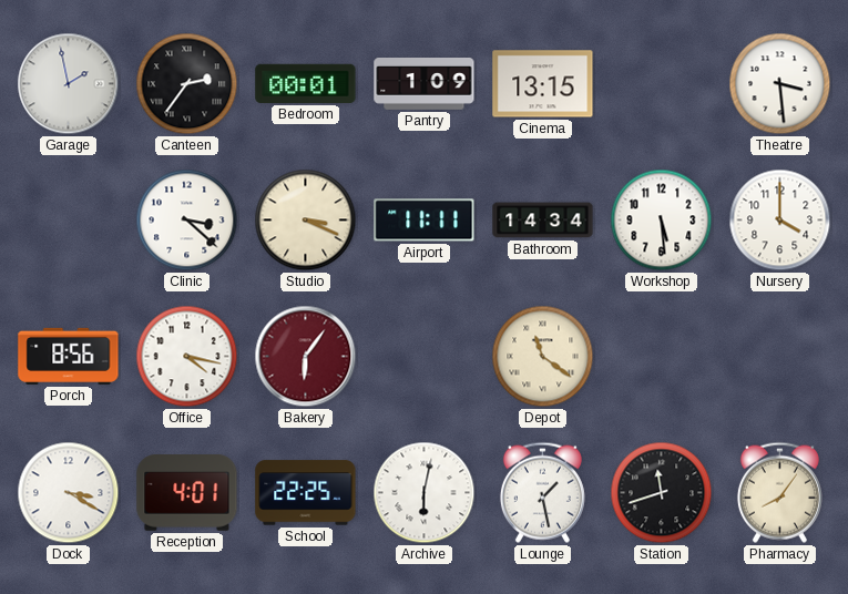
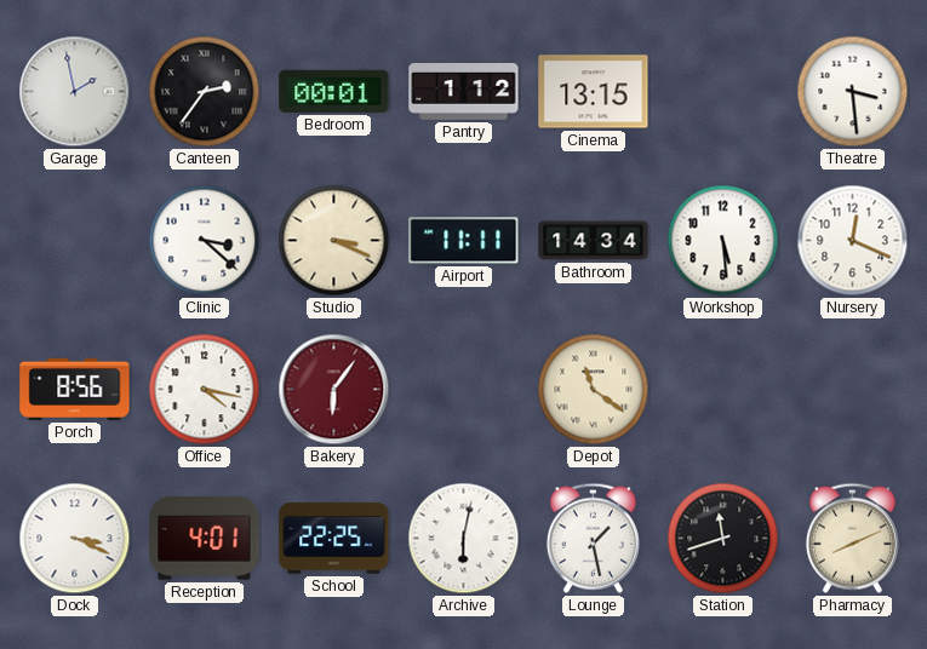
Pantry: 1:09 -> 1:12
Nursery: 4:00 -> 12:19
Dock: 3:20 -> 3:19
Pharmacy: 8:06 -> 8:11
